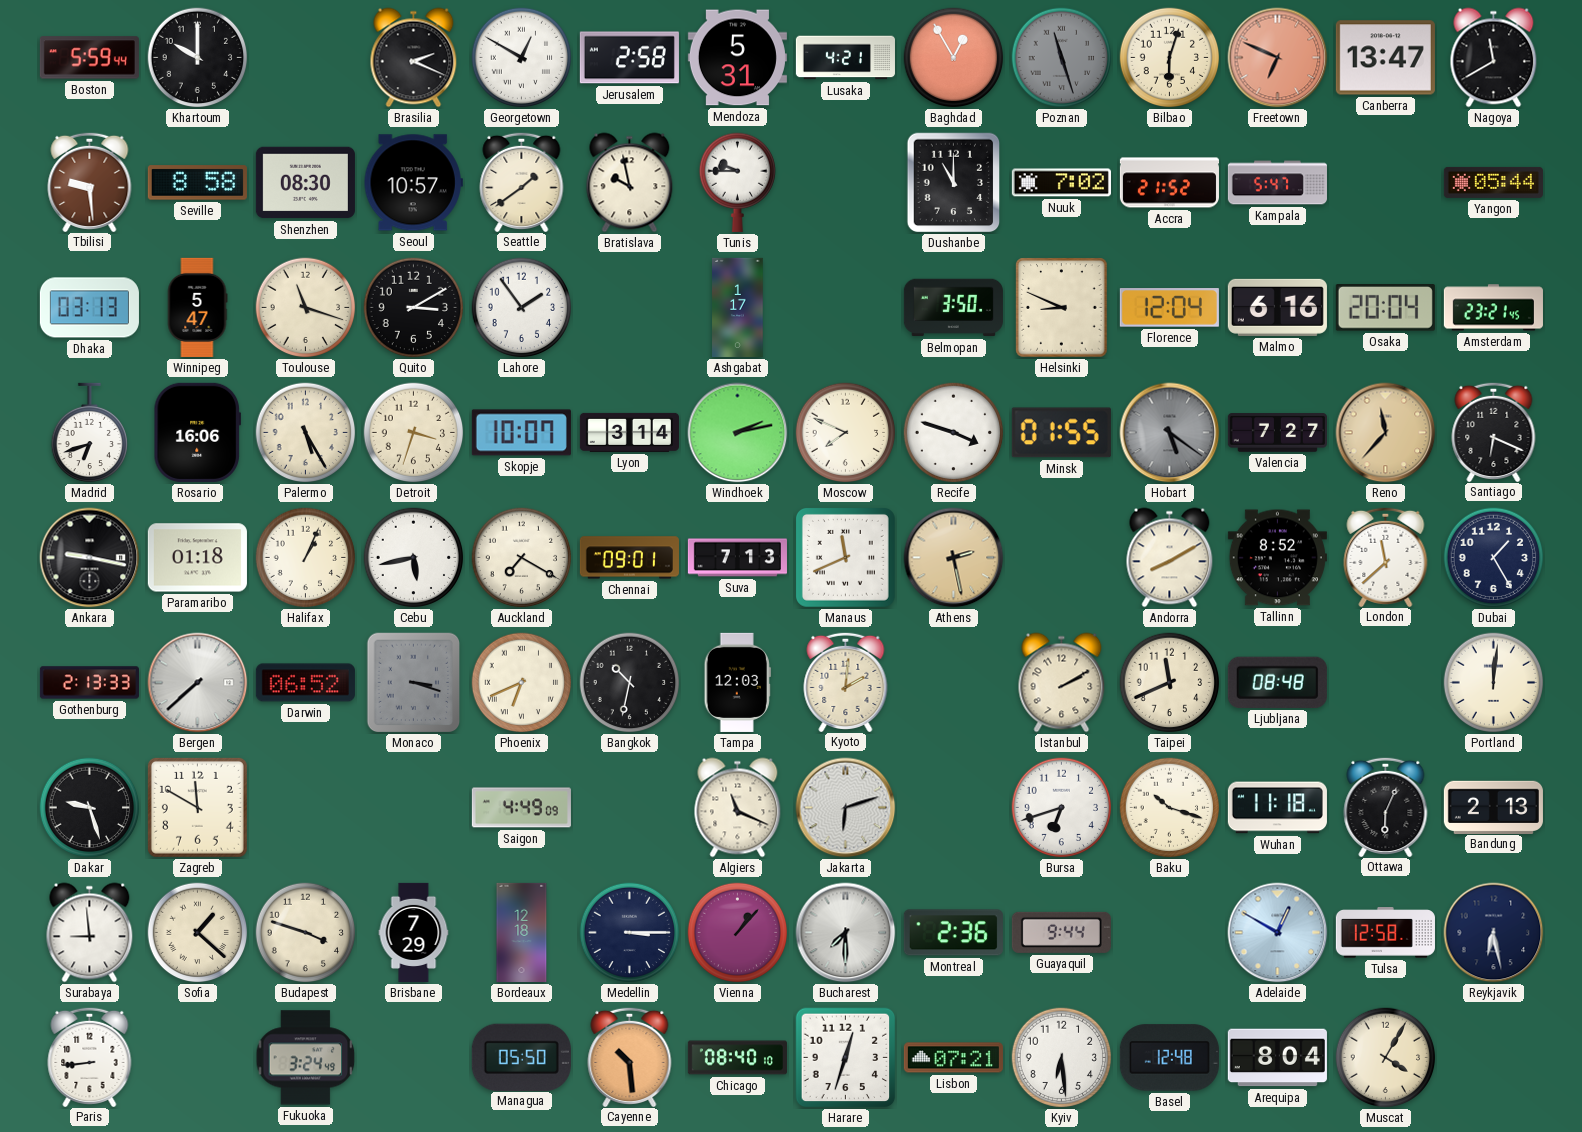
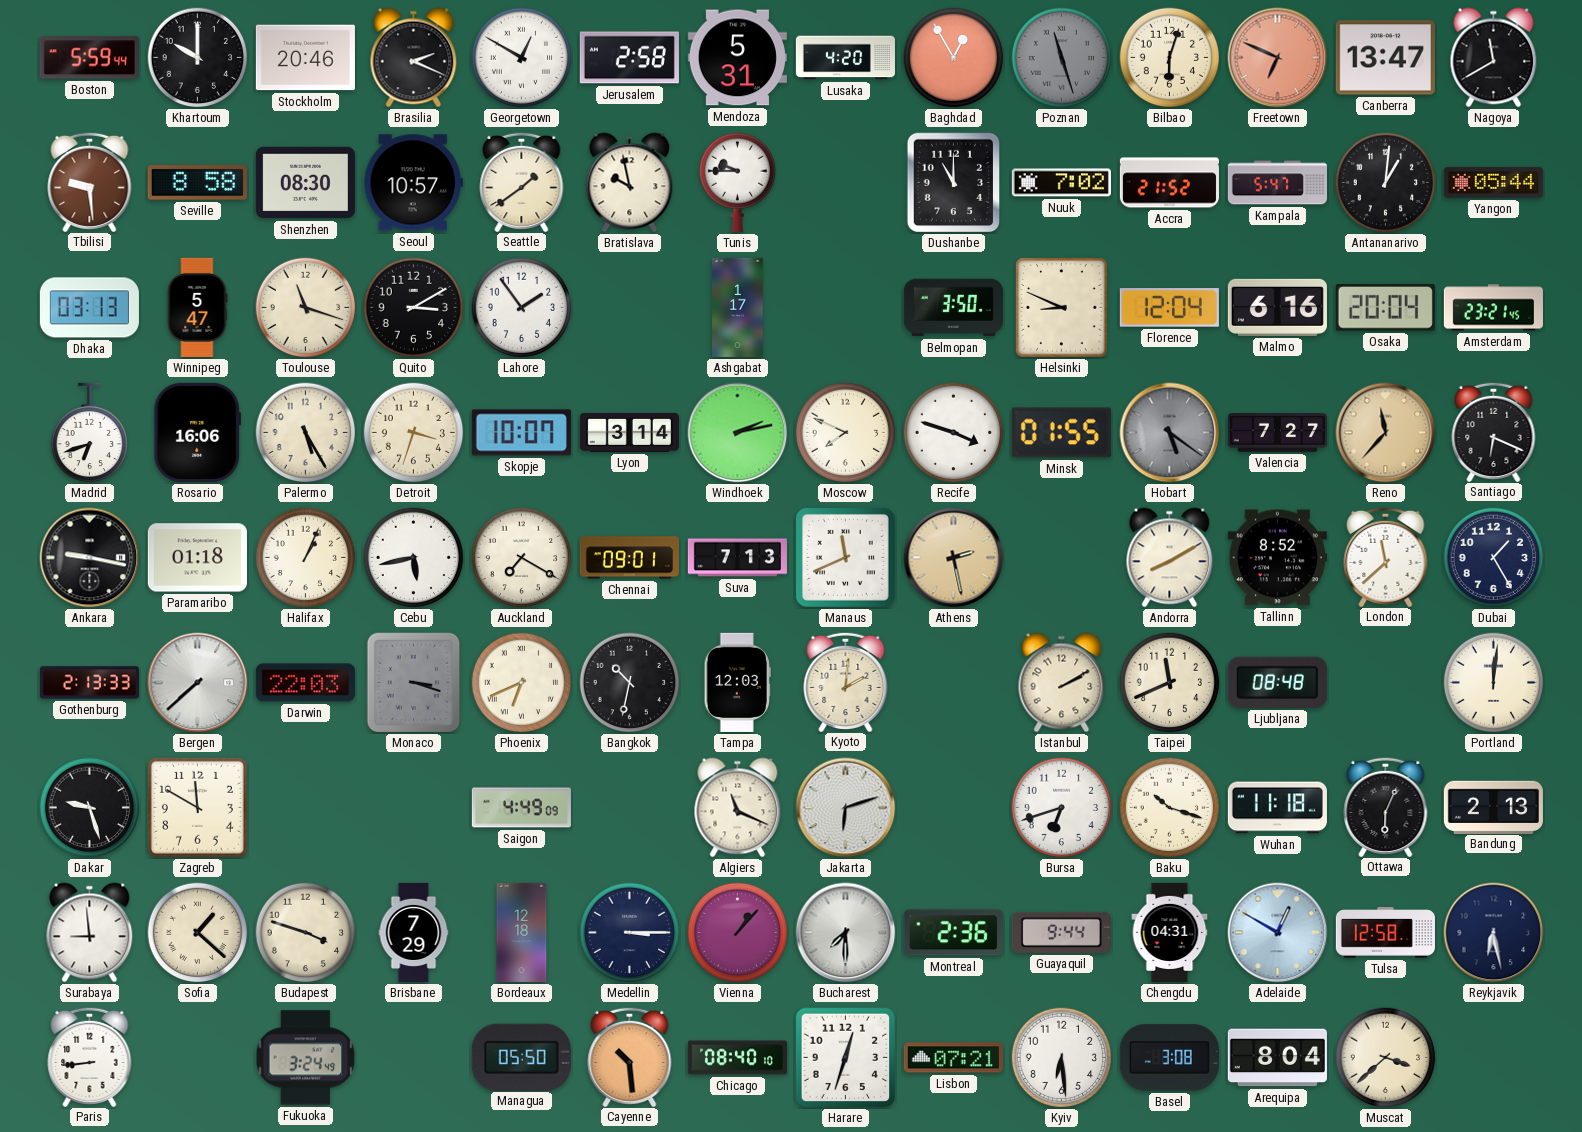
Stockholm: none -> 20:46
Lusaka: 4:21 -> 4:20
Antananarivo: none -> 1:01
Darwin: 06:52 -> 22:03
Chengdu: none -> 04:31
Basel: 12:48 -> 3:08
Muscat: 4:05 -> 3:38
